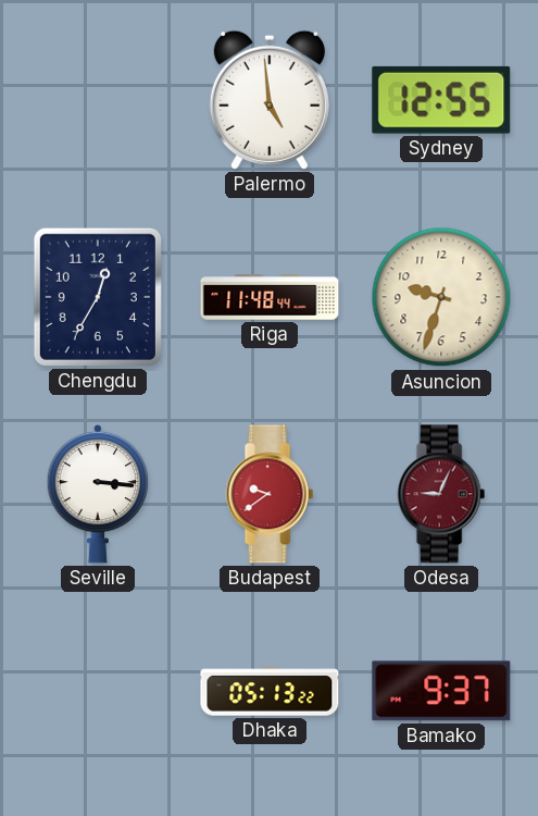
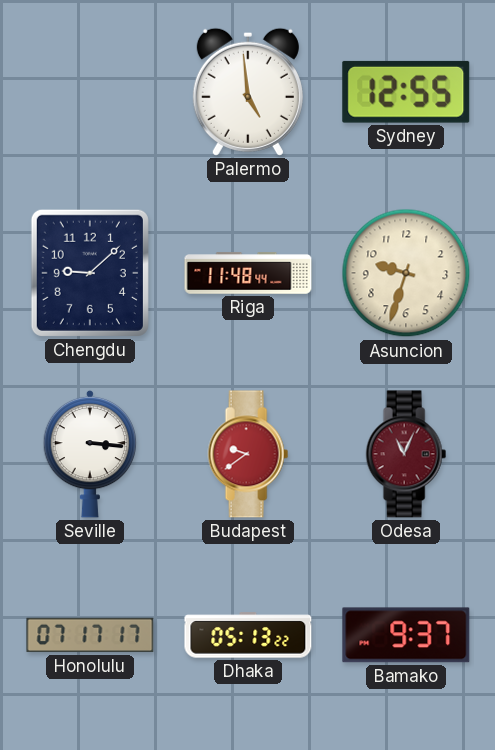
Chengdu: 12:35 -> 9:08
Odesa: 9:04 -> 11:04
Honolulu: none -> 07:17
